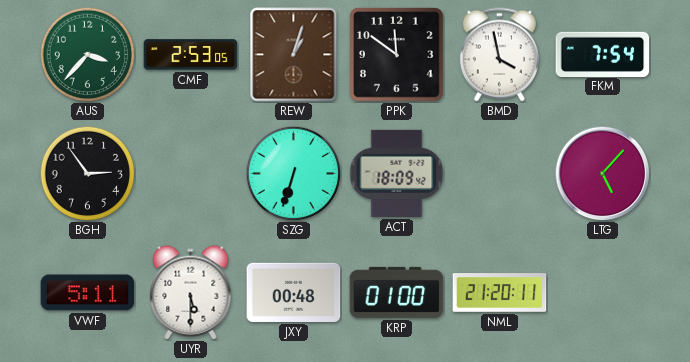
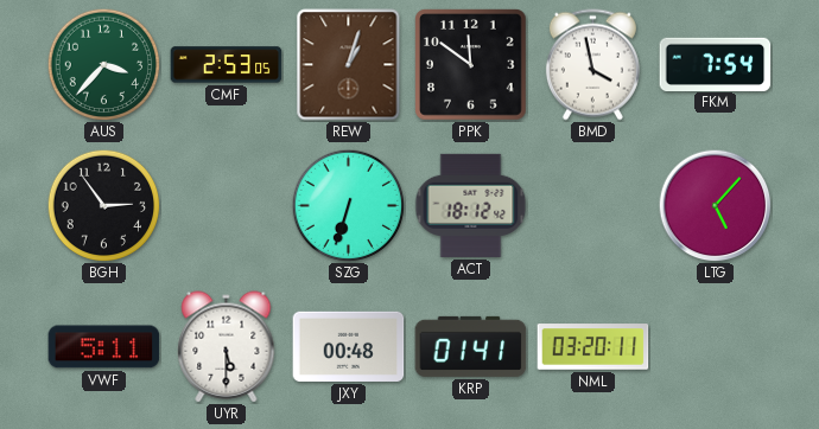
ACT: 18:09 -> 18:12
KRP: 01:00 -> 01:41
NML: 21:20 -> 03:20
